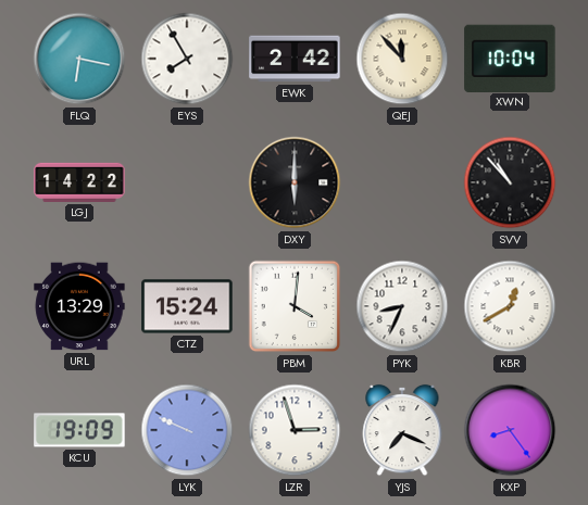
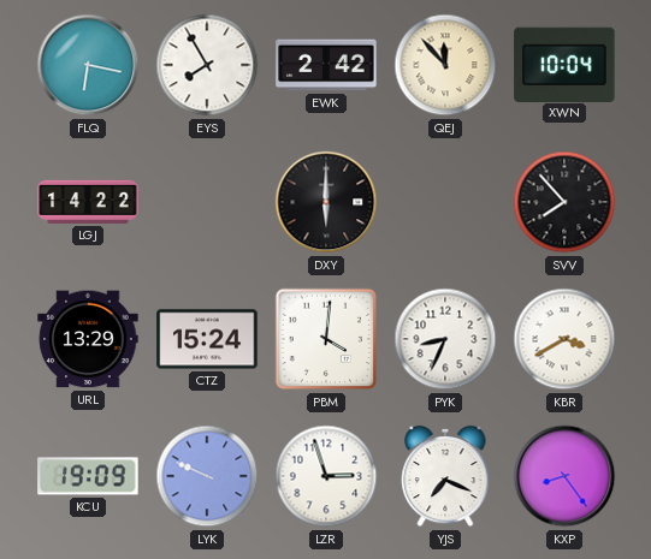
SVV: 10:53 -> 7:53
KBR: 12:40 -> 3:40
